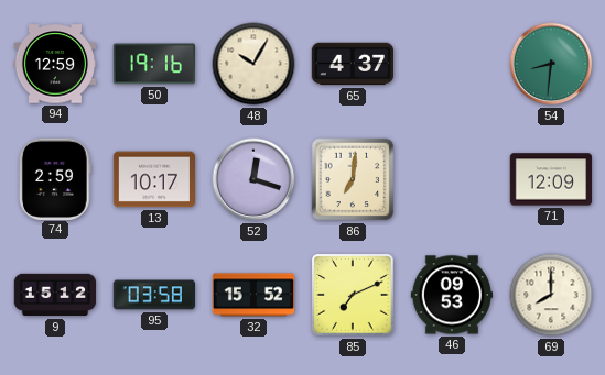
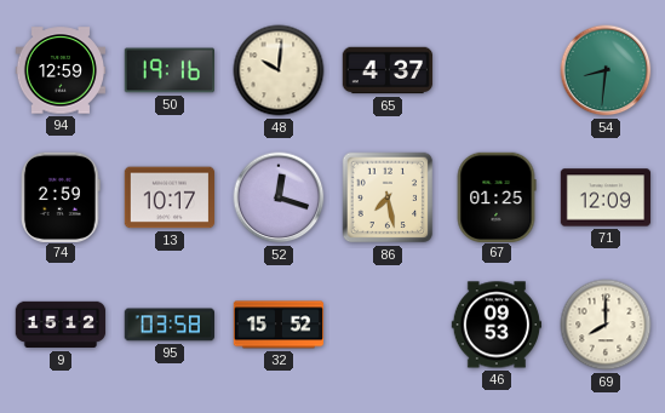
48: 10:05 -> 10:01
86: 7:01 -> 7:28
67: none -> 01:25
85: 7:11 -> none
